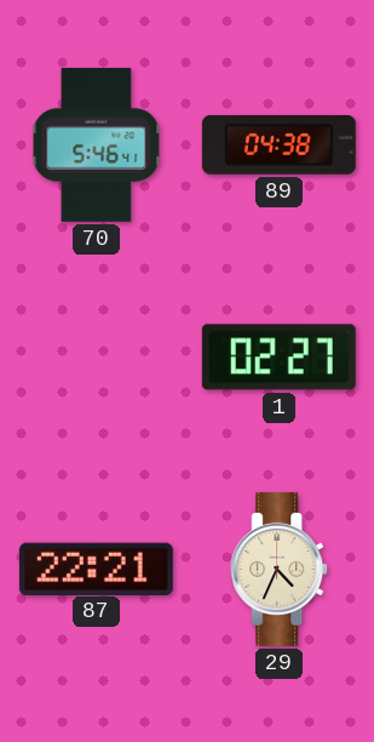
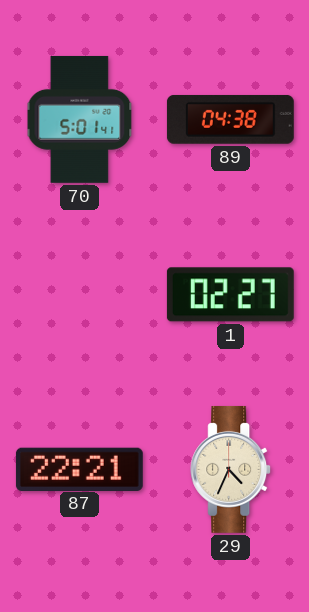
70: 5:46 -> 5:01
